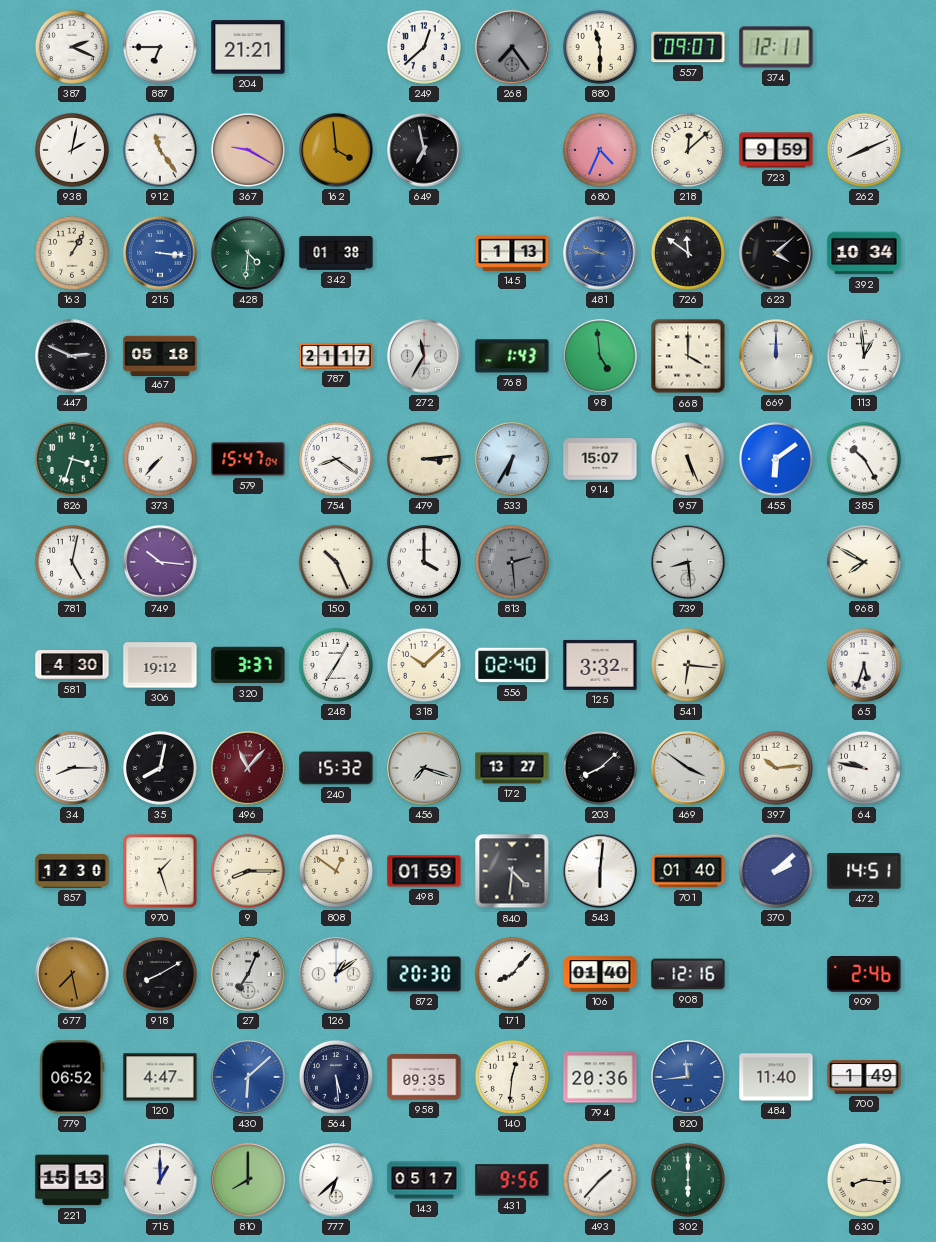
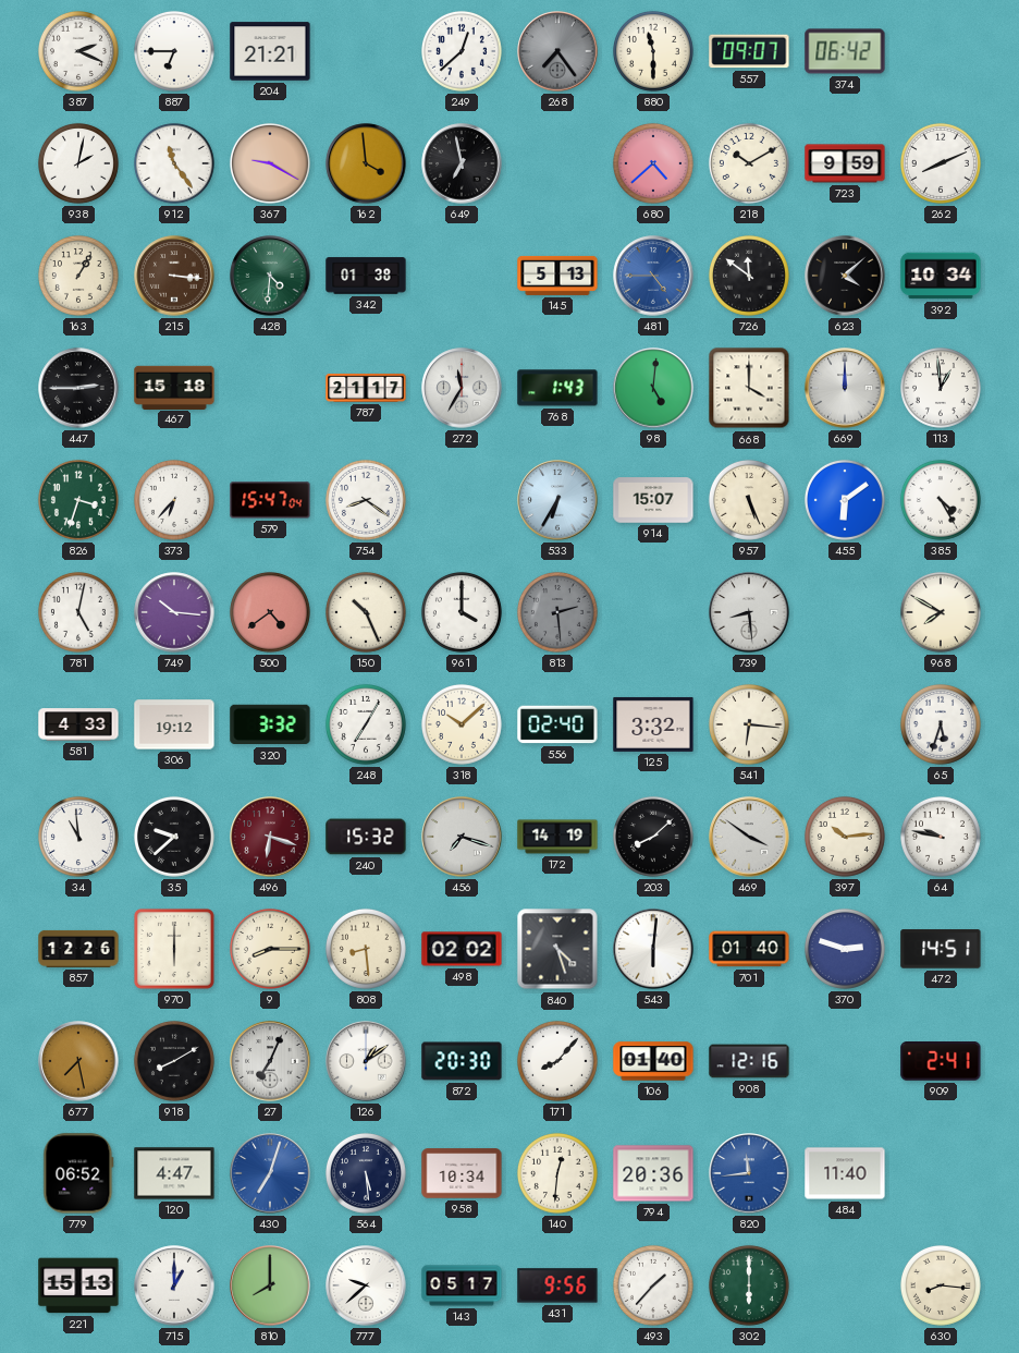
374: 12:11 -> 06:42
680: 4:34 -> 4:38
218: 12:08 -> 10:10
215 dial: blue -> brown
145: 1:13 -> 5:13
481: 9:45 -> 4:45
447: 2:49 -> 2:45
467: 05:18 -> 15:18
98: 4:59 -> 5:01
373: 7:37 -> 6:37
479: 3:14 -> none
385: 10:25 -> 4:25
500: none -> 4:39
581: 4:30 -> 4:33
320: 3:37 -> 3:32
34: 8:15 -> 10:59
35: 8:02 -> 9:38
496: 11:07 -> 6:18
172: 13:27 -> 14:19
857: 12:30 -> 12:26
970: 1:27 -> 6:00
808: 12:51 -> 8:29
498: 01:59 -> 02:02
840: 4:31 -> 4:27
370: 2:08 -> 2:48
909: 2:46 -> 2:41
430: 6:08 -> 7:03
958: 09:35 -> 10:34
700: 1:49 -> none
777: 6:38 -> 9:38
